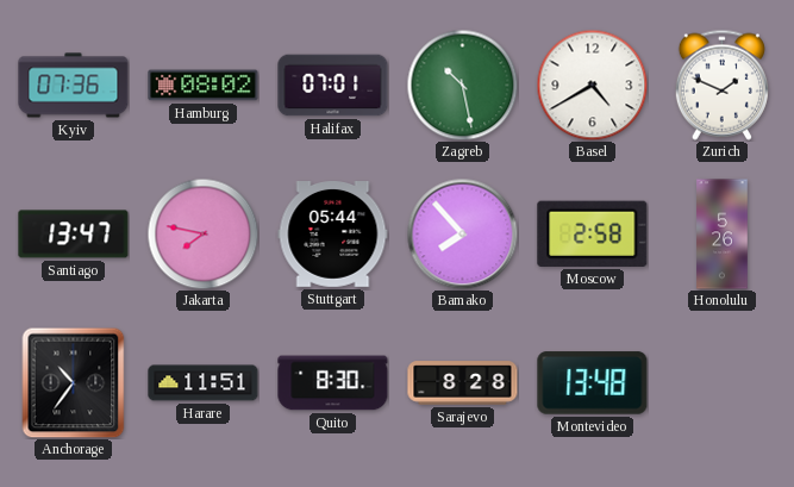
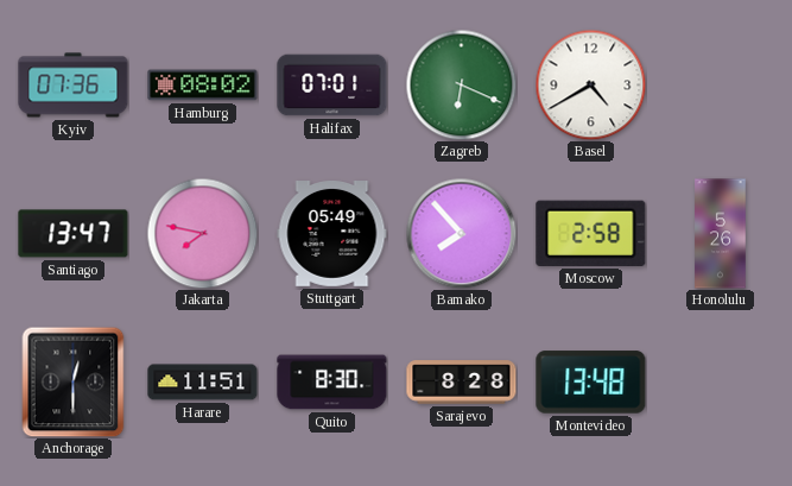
Zagreb: 10:28 -> 6:19
Zurich: 1:49 -> none
Stuttgart: 05:44 -> 05:49
Anchorage: 10:36 -> 12:30
